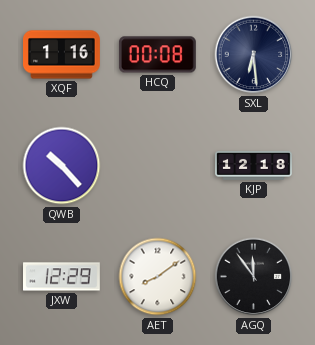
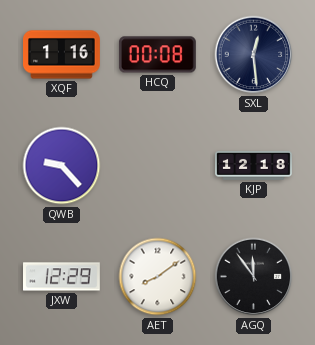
SXL: 6:29 -> 12:29
QWB: 10:23 -> 9:23
